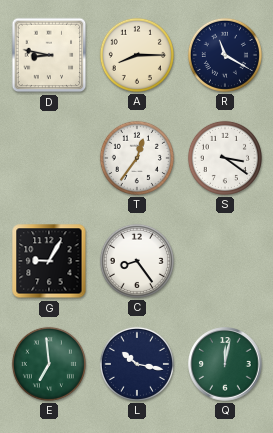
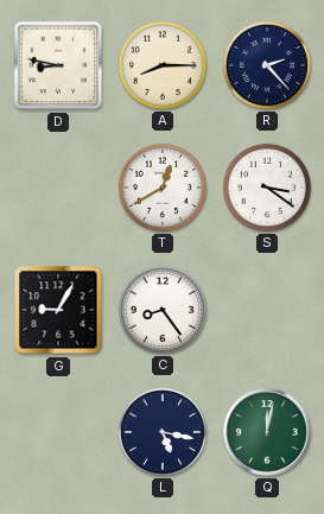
R: 11:20 -> 2:23
T: 12:36 -> 12:40
E: 6:59 -> none
L: 10:17 -> 5:17
